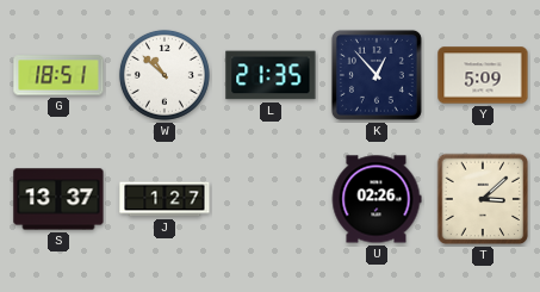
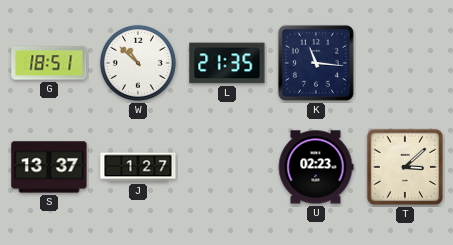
K: 12:53 -> 11:16
Y: 5:09 -> none
U: 02:26 -> 02:23
